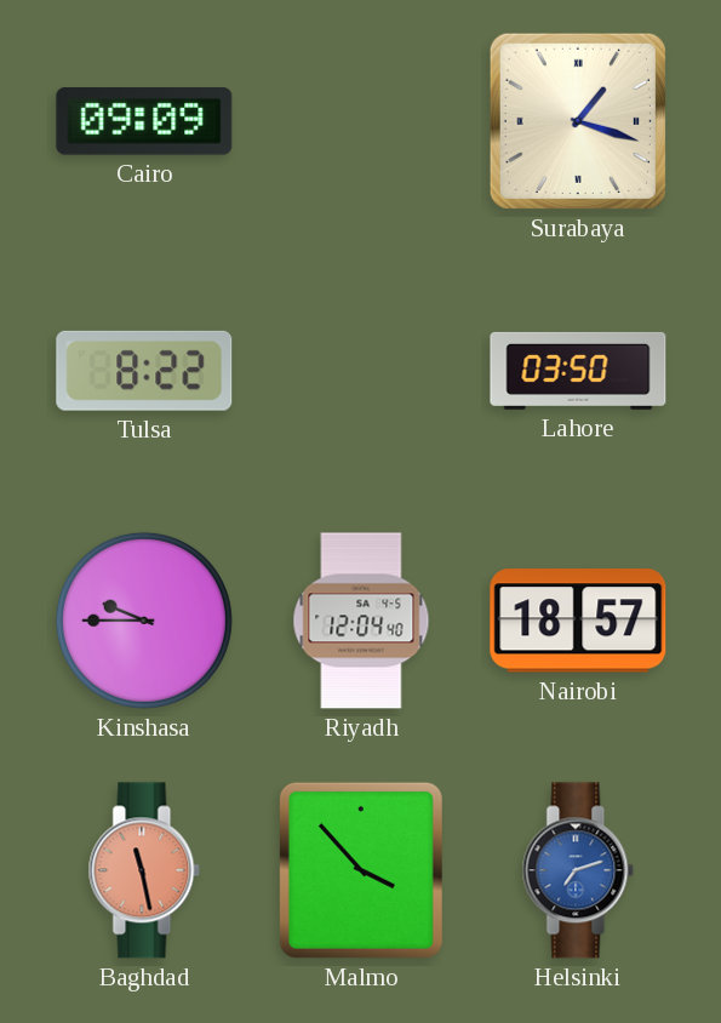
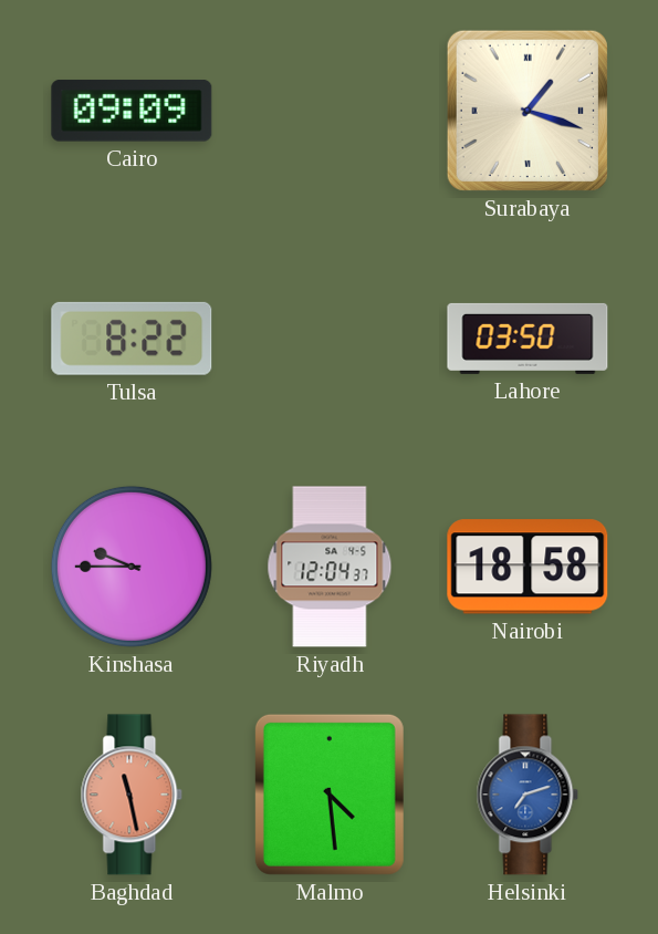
Riyadh: 12:04:40 -> 12:04:37
Nairobi: 18:57 -> 18:58
Malmo: 3:53 -> 4:29
